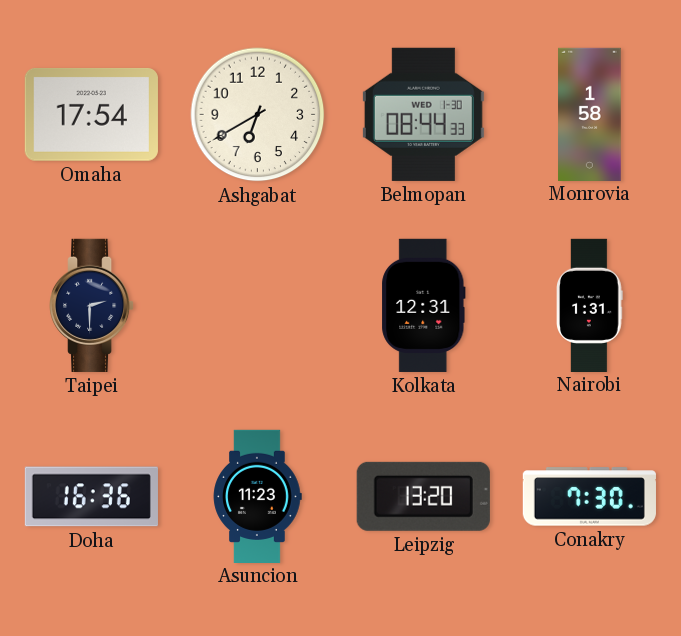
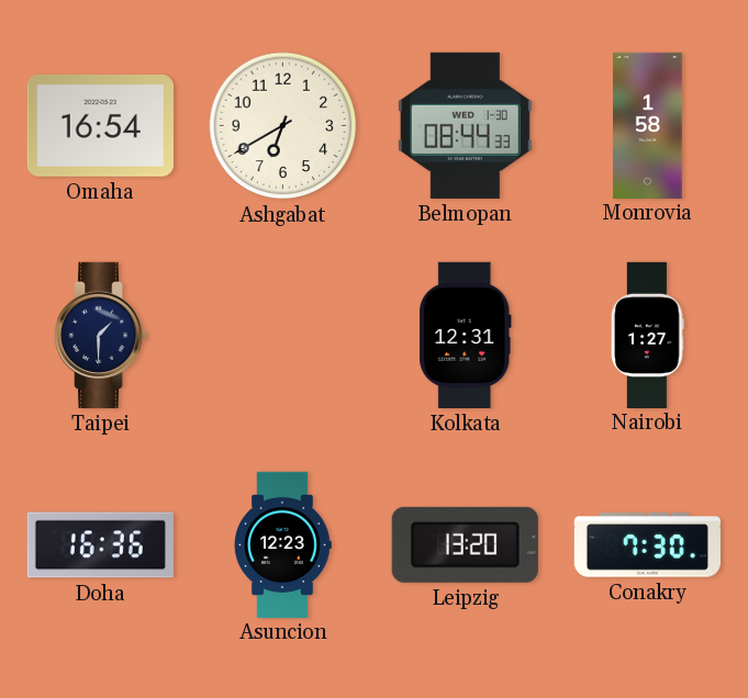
Omaha: 17:54 -> 16:54
Taipei: 2:30 -> 1:30
Nairobi: 1:31 -> 1:27
Asuncion: 11:23 -> 12:23
